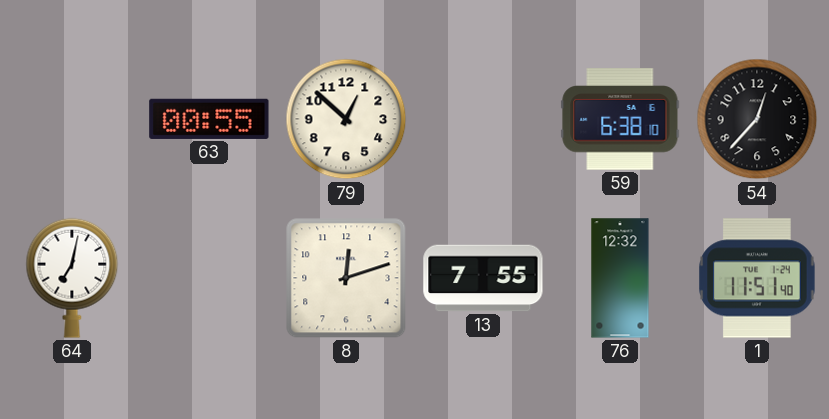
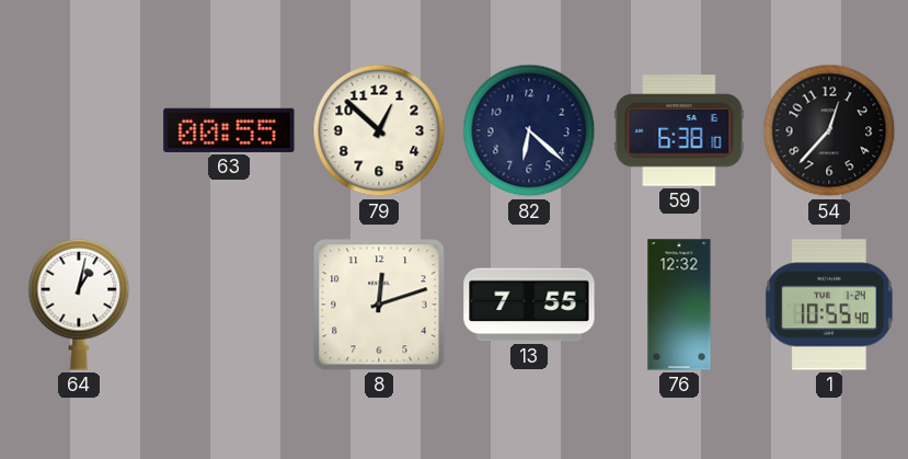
82: none -> 6:22
64: 7:02 -> 1:02
1: 11:51 -> 10:55
